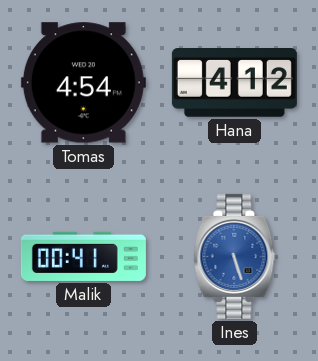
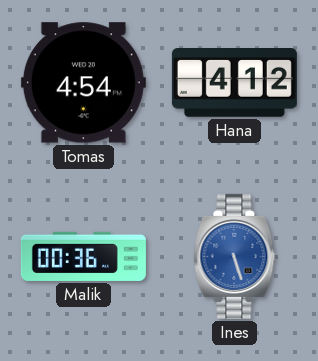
Malik: 00:41 -> 00:36
